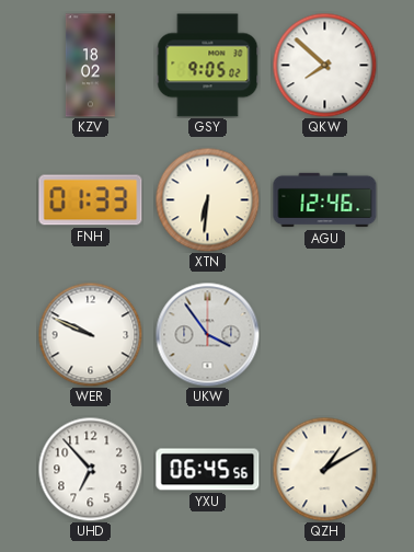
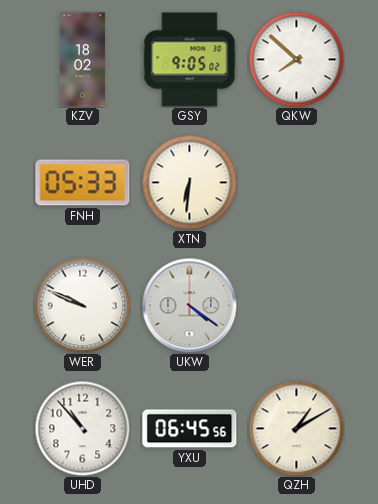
FNH: 01:33 -> 05:33
AGU: 12:46 -> none
UKW: 3:54 -> 4:21
UHD: 6:53 -> 10:53
